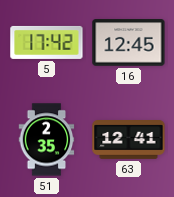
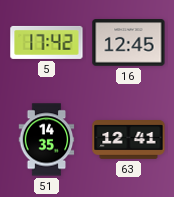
51: 2:35 -> 14:35
